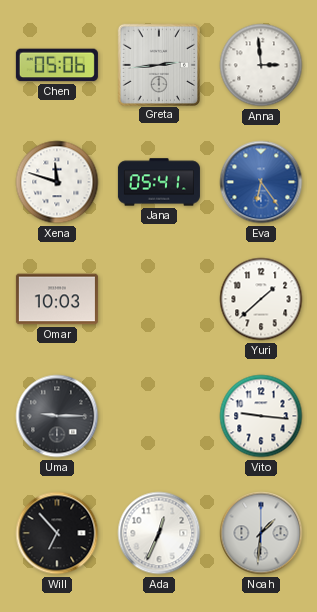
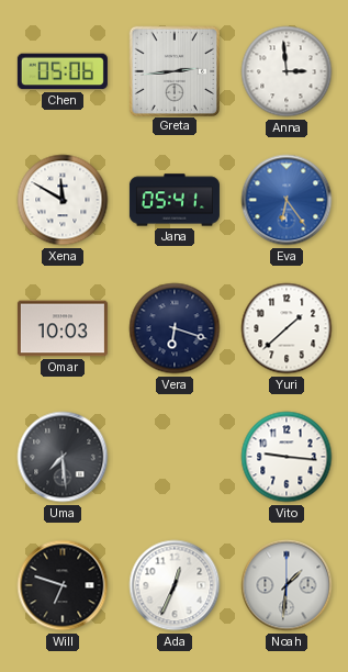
Xena: 11:48 -> 11:50
Vera: none -> 6:18
Uma: 9:15 -> 7:29
Will: 6:53 -> 6:48
